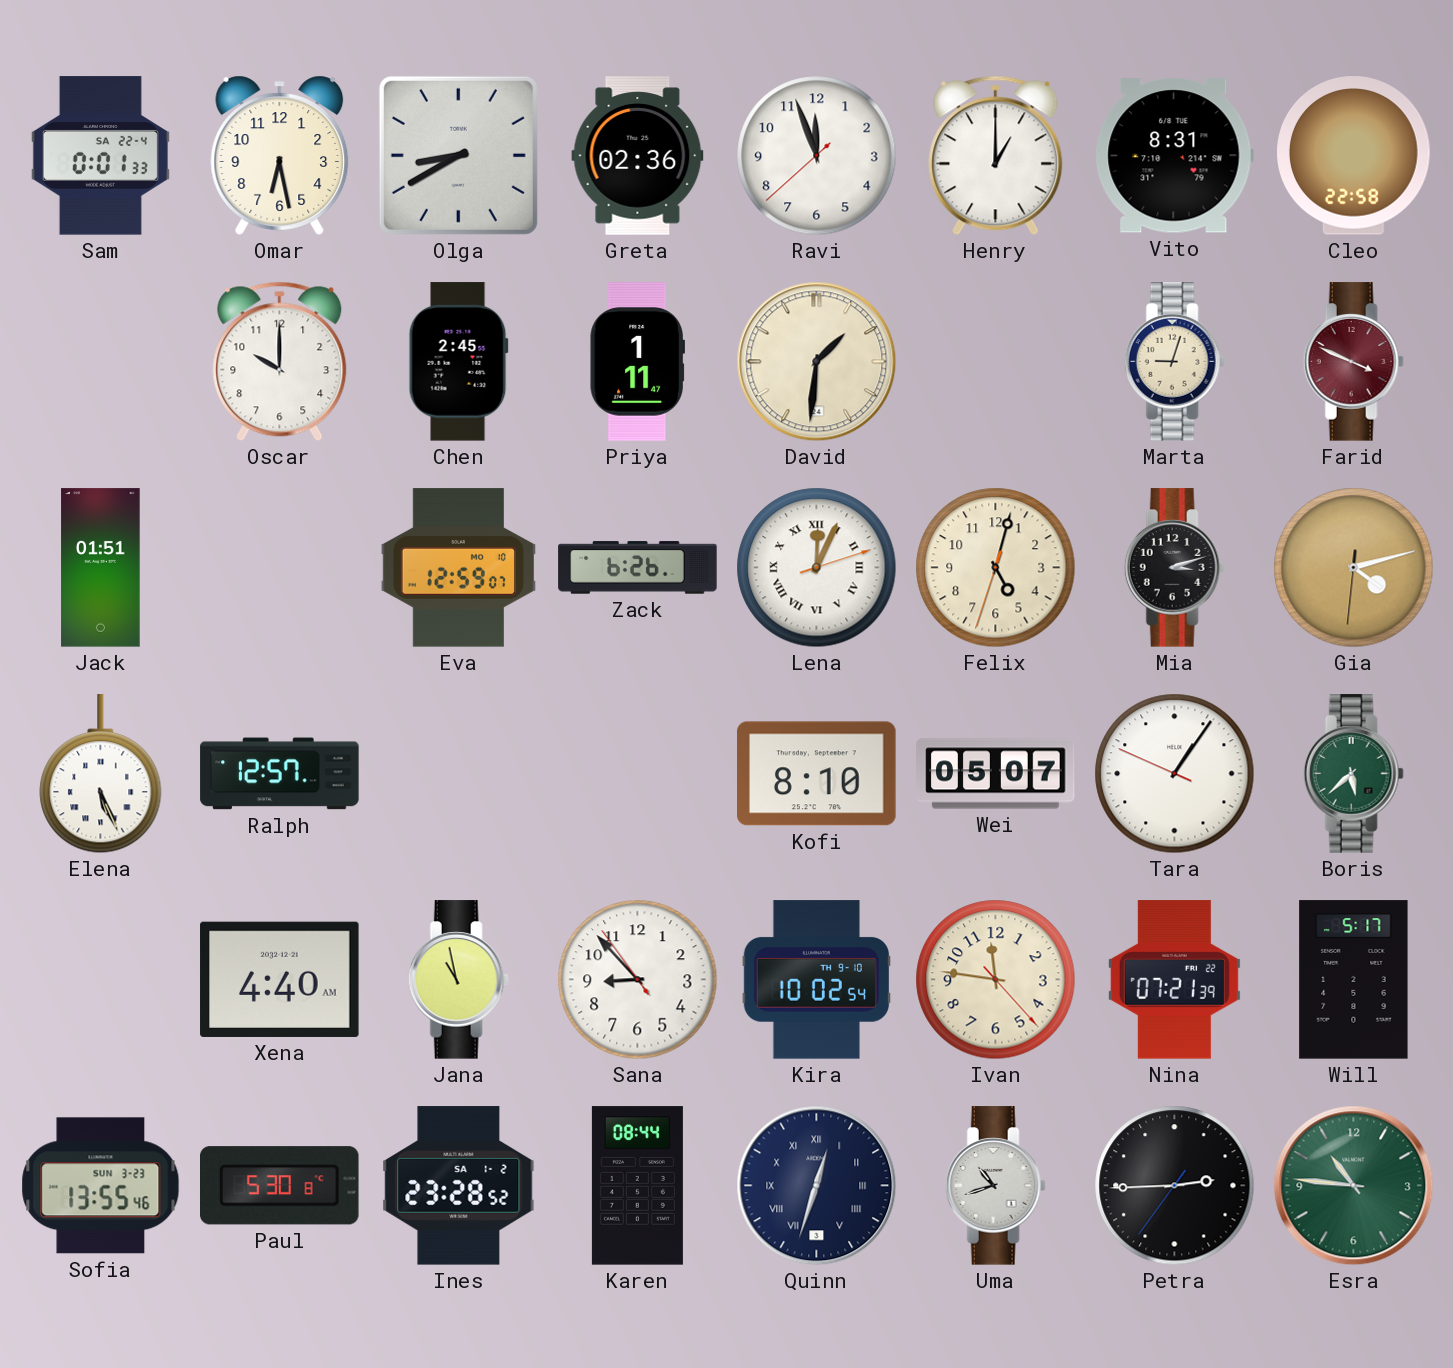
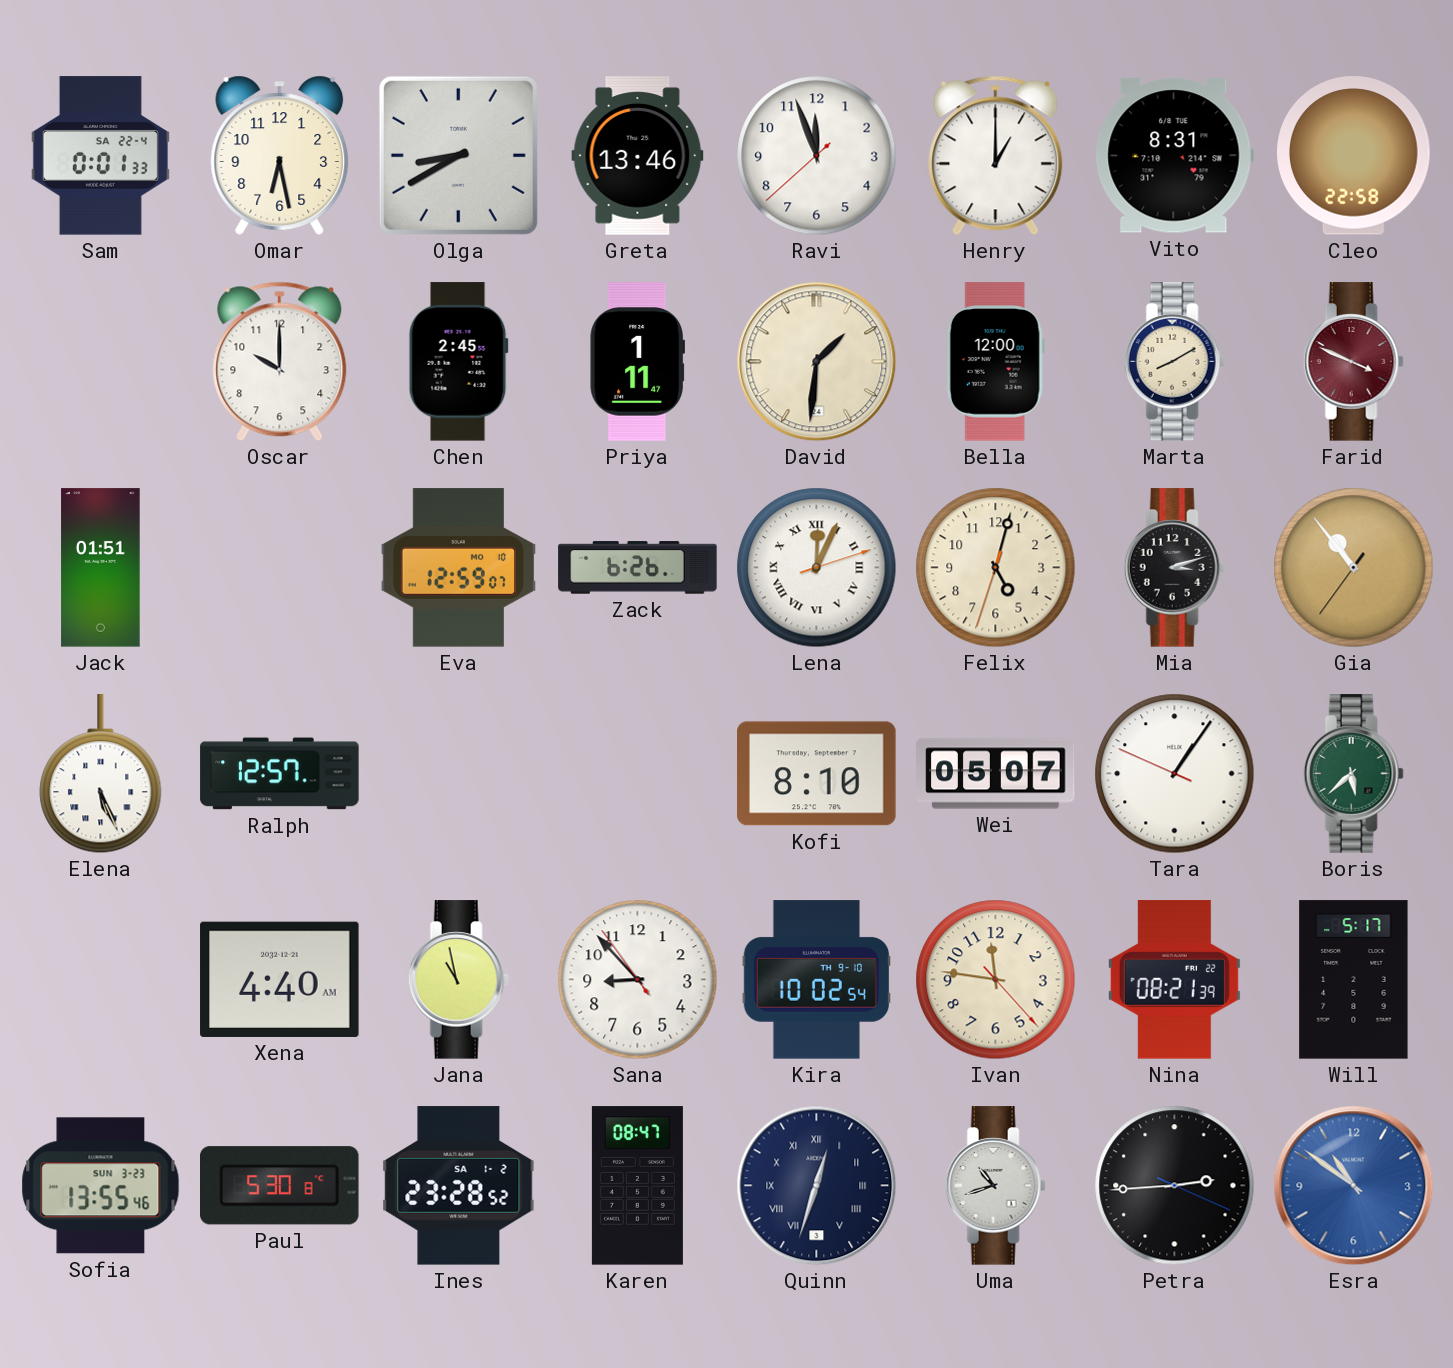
Greta: 02:36 -> 13:46
Bella: none -> 12:00
Marta: 9:03 -> 8:10
Gia: 4:12 -> 10:53
Nina: 07:21 -> 08:21
Karen: 08:44 -> 08:47
Petra: 2:44:36 -> 2:44:19
Esra: 10:46 -> 10:51
Esra dial: green -> blue
